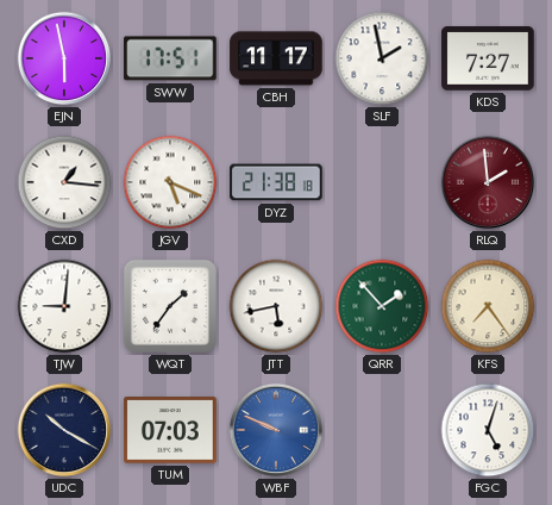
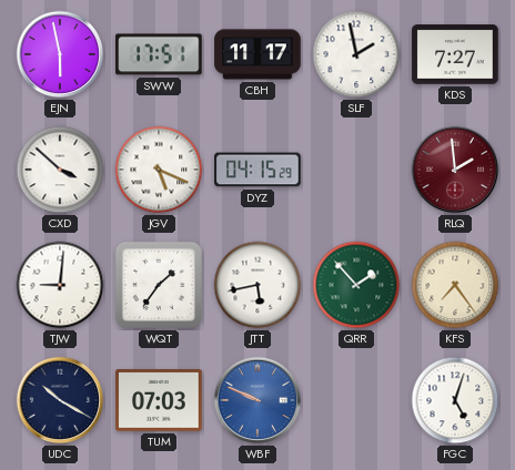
CXD: 1:16 -> 3:52
DYZ: 21:38 -> 04:15
